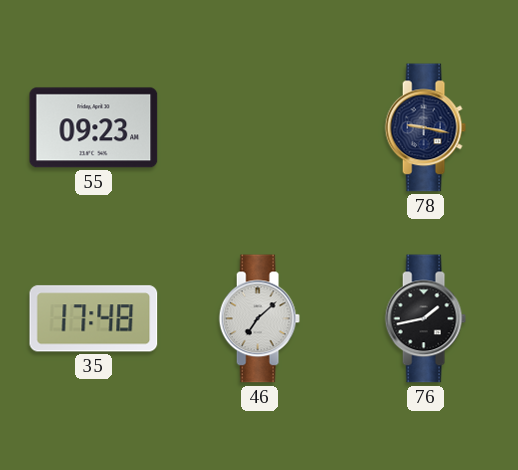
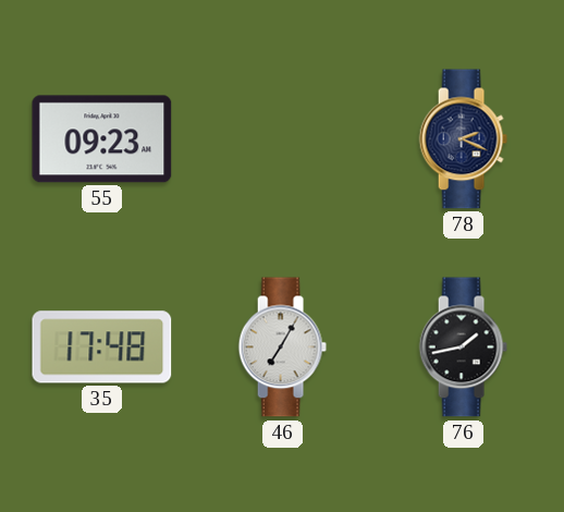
78: 9:17 -> 2:19
46: 7:08 -> 7:05
